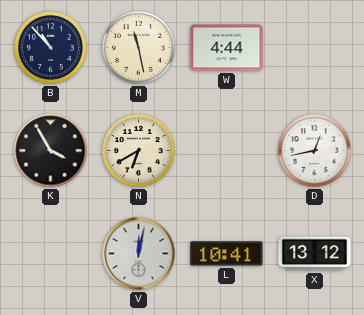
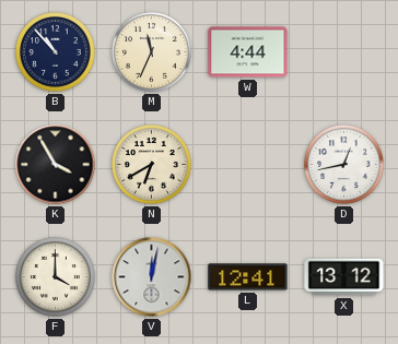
M: 11:28 -> 11:34
F: none -> 4:00
L: 10:41 -> 12:41
